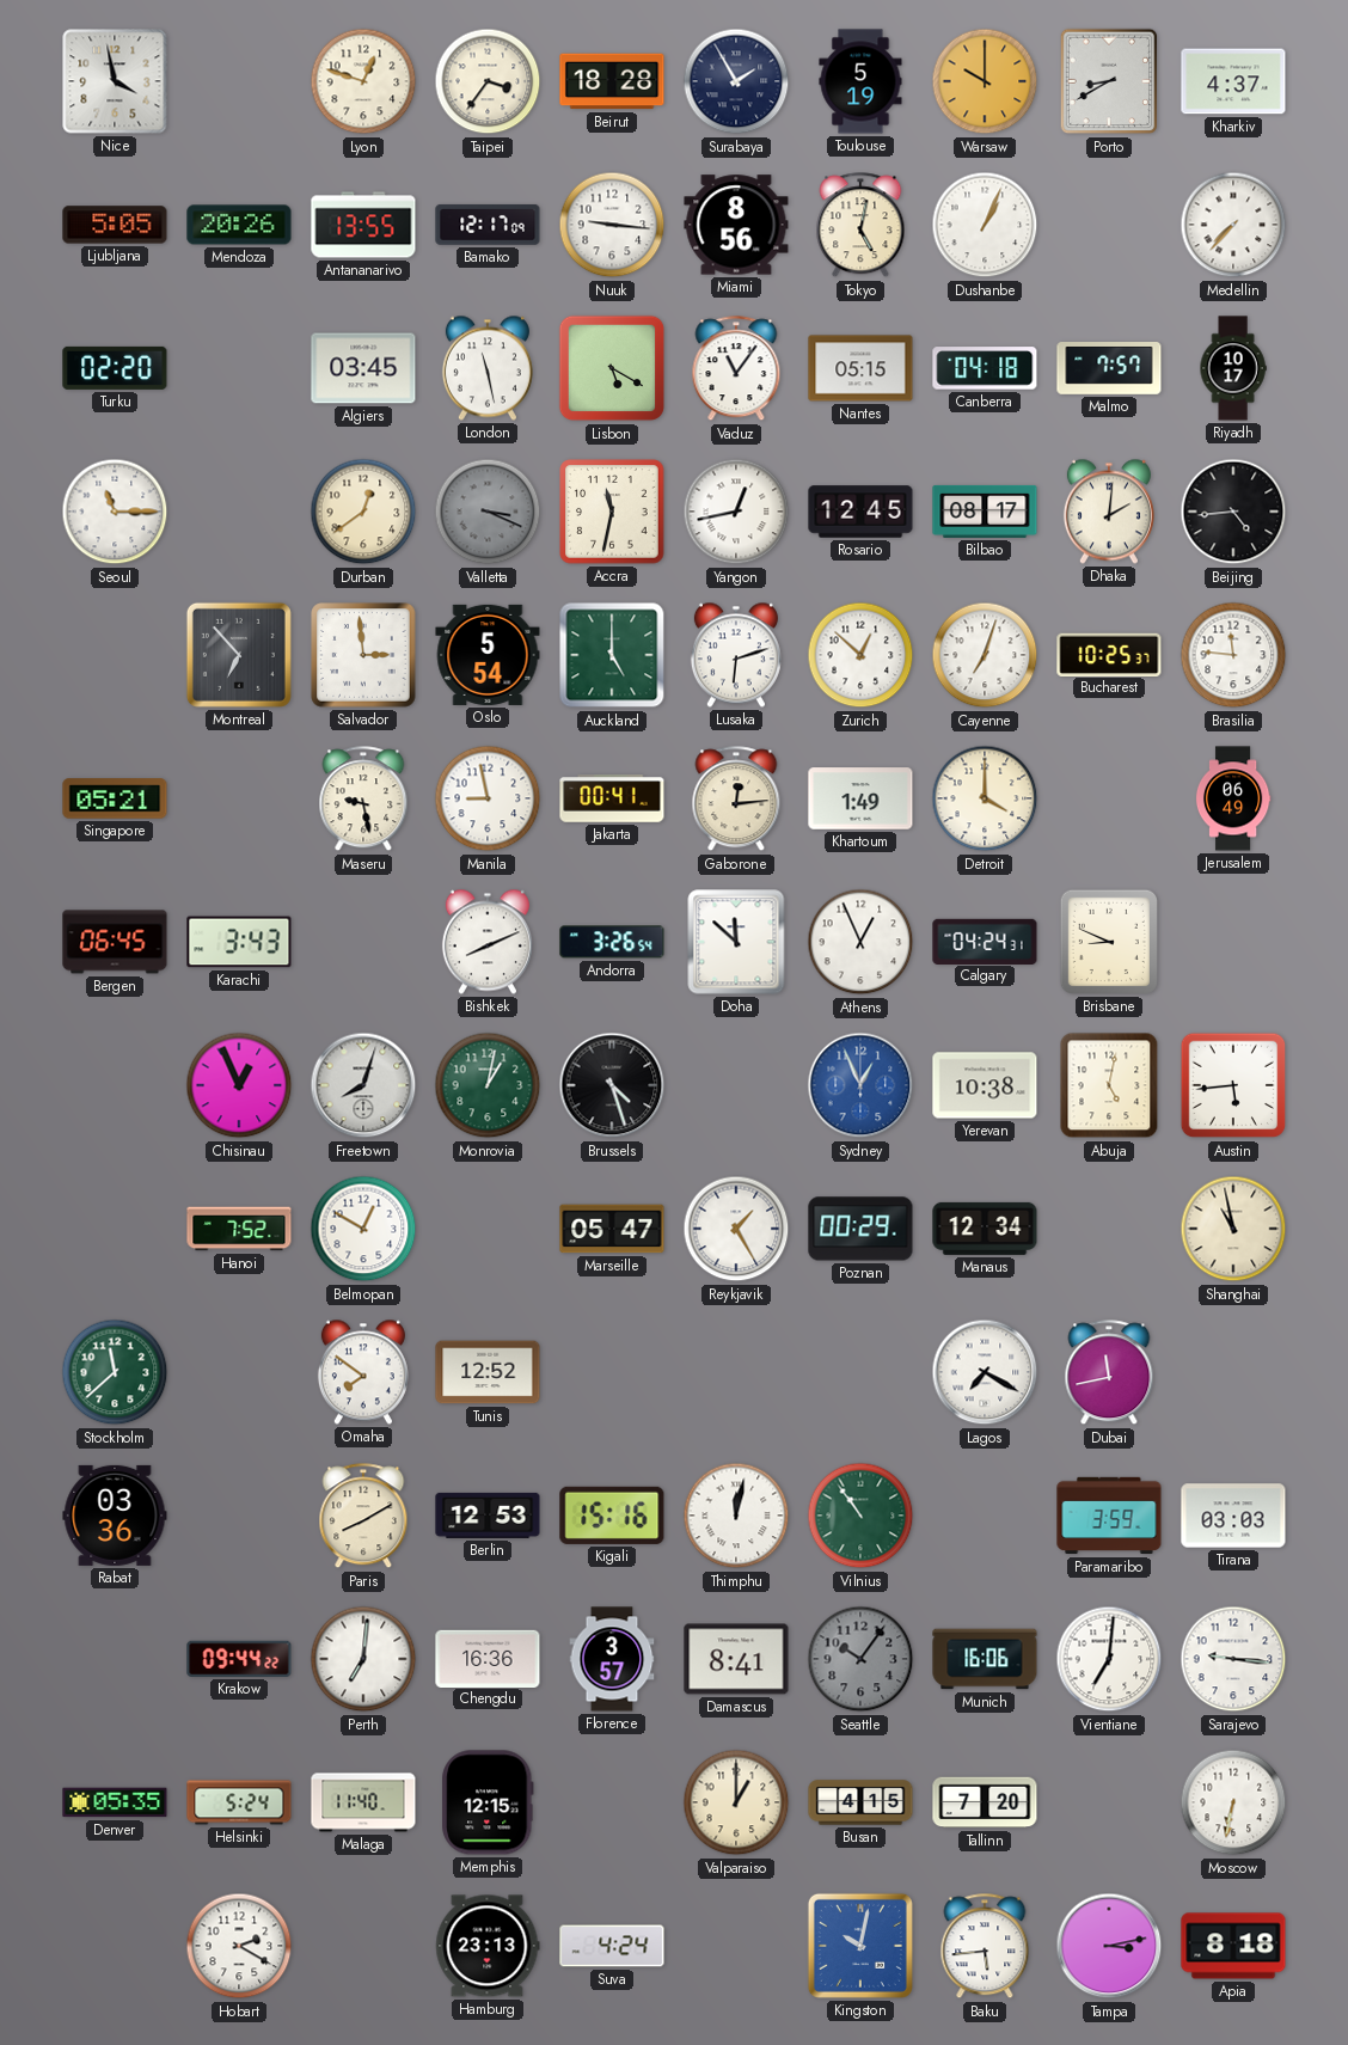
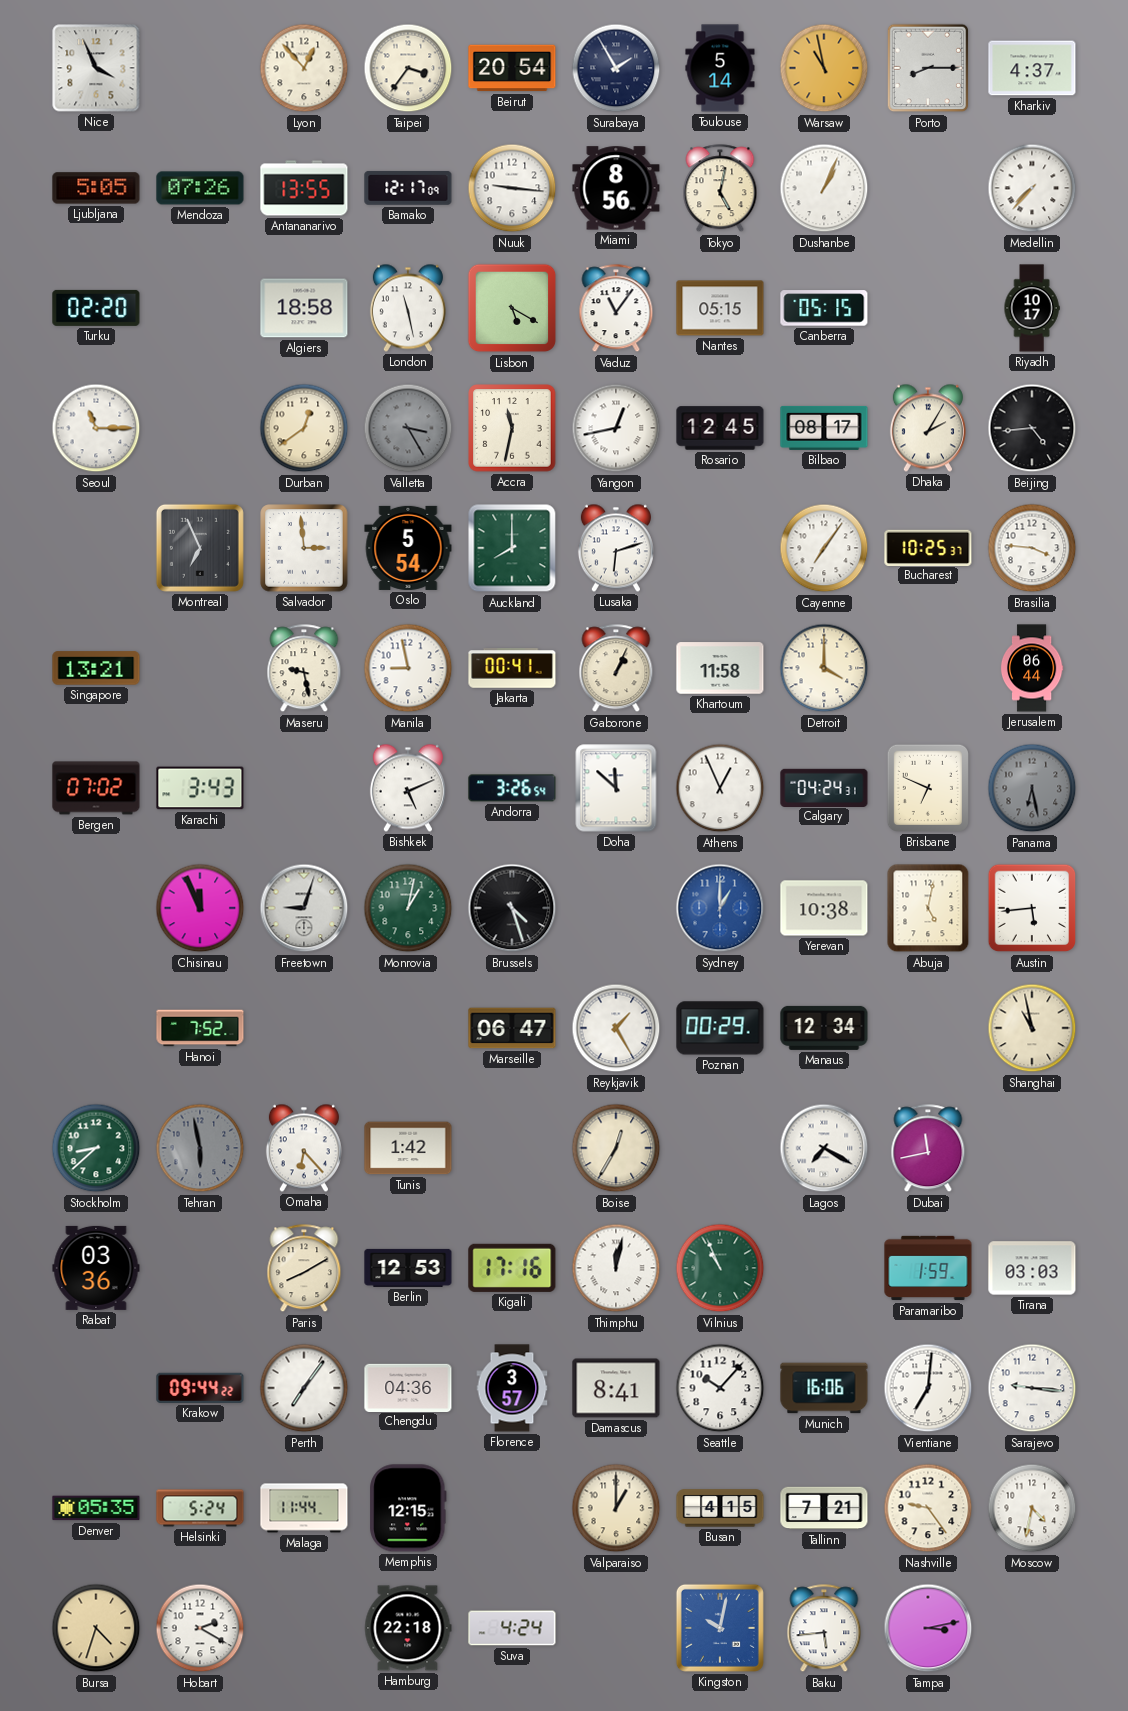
Nice: 3:58 -> 3:56
Lyon: 12:48 -> 12:53
Beirut: 18:28 -> 20:54
Toulouse: 5:19 -> 5:14
Warsaw: 10:00 -> 10:58
Porto: 8:40 -> 8:15
Mendoza: 20:26 -> 07:26
Algiers: 03:45 -> 18:58
Canberra: 04:18 -> 05:15
Malmo: 7:57 -> none
Valletta: 3:19 -> 3:25
Dhaka: 2:01 -> 2:05
Montreal: 6:53 -> 6:56
Auckland: 5:00 -> 8:00
Zurich: 12:52 -> none
Cayenne: 7:03 -> 7:06
Brasilia: 11:46 -> 3:46
Singapore: 05:21 -> 13:21
Gaborone: 12:14 -> 1:04
Khartoum: 1:49 -> 11:58
Jerusalem: 06:49 -> 06:44
Bergen: 06:45 -> 07:02
Bishkek: 8:11 -> 5:11
Brisbane: 8:49 -> 6:49
Panama: none -> 6:28
Chisinau: 12:56 -> 11:56
Freetown: 8:03 -> 9:03
Sydney: 12:56 -> 1:00
Belmopan: 12:50 -> none
Marseille: 05:47 -> 06:47
Stockholm: 11:38 -> 8:38
Tehran: none -> 5:58
Omaha: 7:51 -> 6:23
Tunis: 12:52 -> 1:42
Boise: none -> 12:35
Kigali: 15:16 -> 17:16
Vilnius: 10:54 -> 10:56
Paramaribo: 3:59 -> 1:59
Perth: 7:01 -> 7:06
Chengdu: 16:36 -> 04:36
Seattle: 10:06 -> 10:07
Seattle dial: grey -> white
Malaga: 11:40 -> 11:44
Tallinn: 7:20 -> 7:21
Nashville: none -> 9:24
Moscow: 6:32 -> 4:32
Bursa: none -> 4:33
Hamburg: 23:13 -> 22:18
Apia: 8:18 -> none
